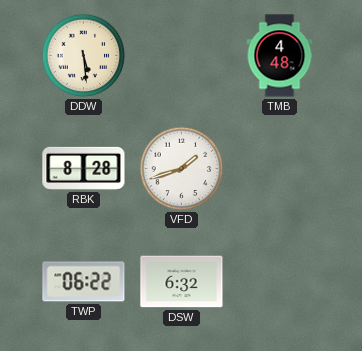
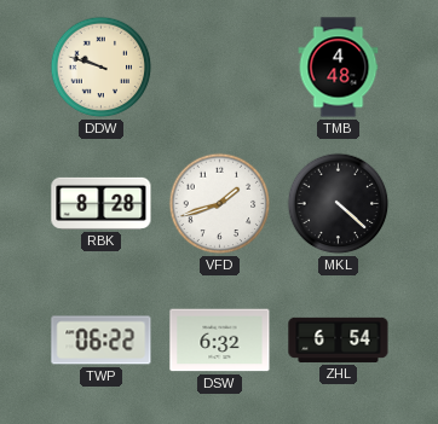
DDW: 5:29 -> 9:48
MKL: none -> 4:22
ZHL: none -> 6:54
